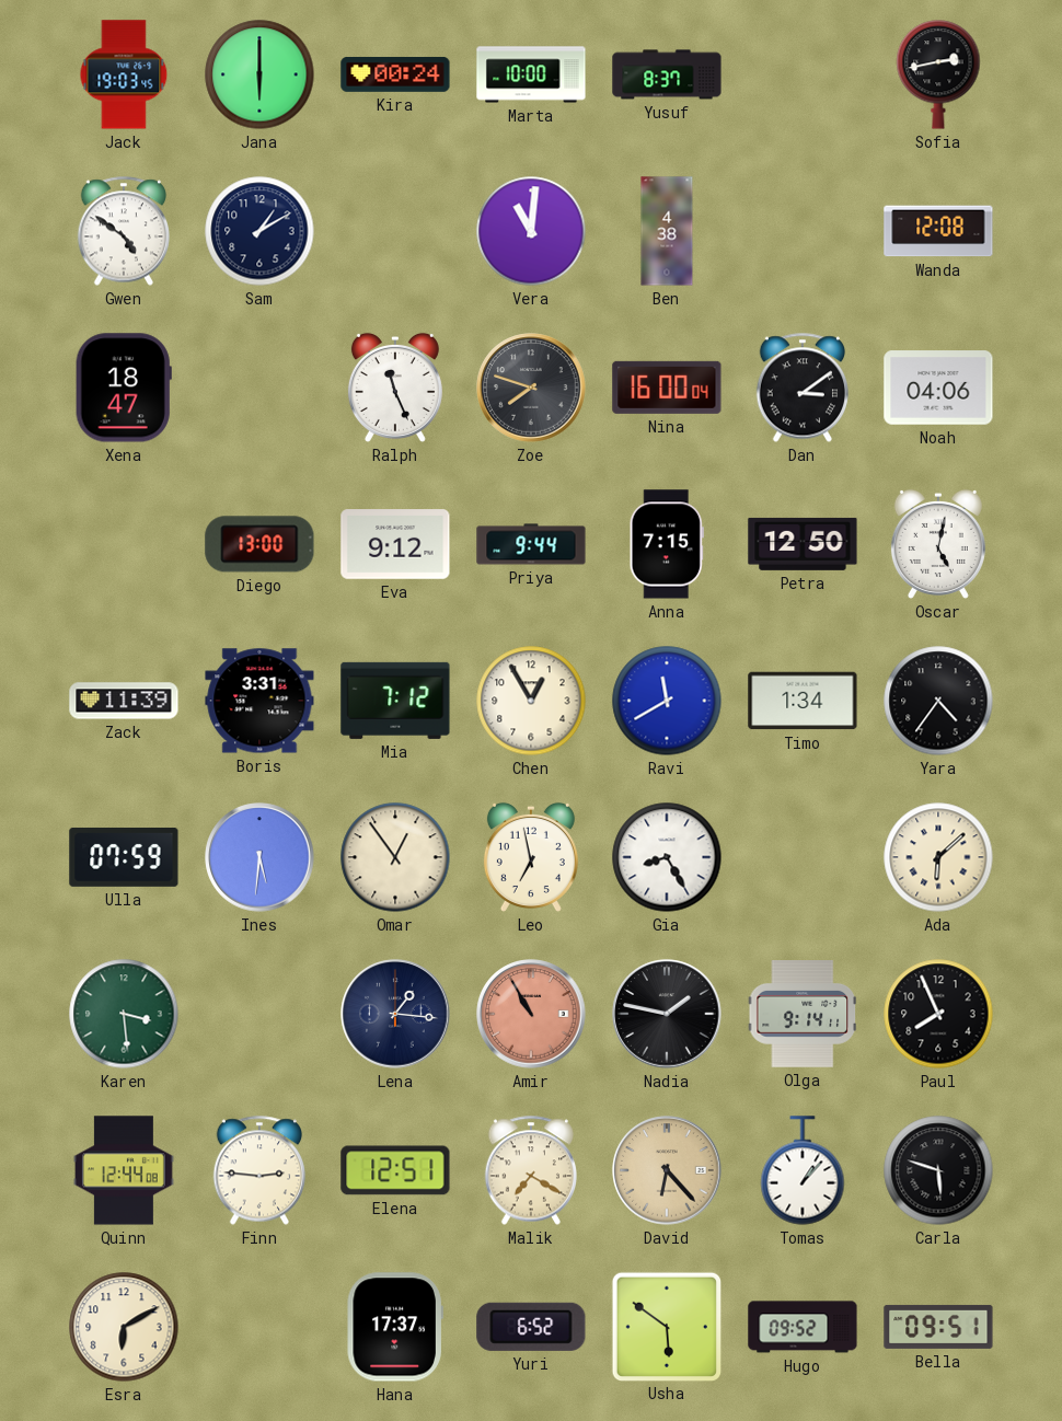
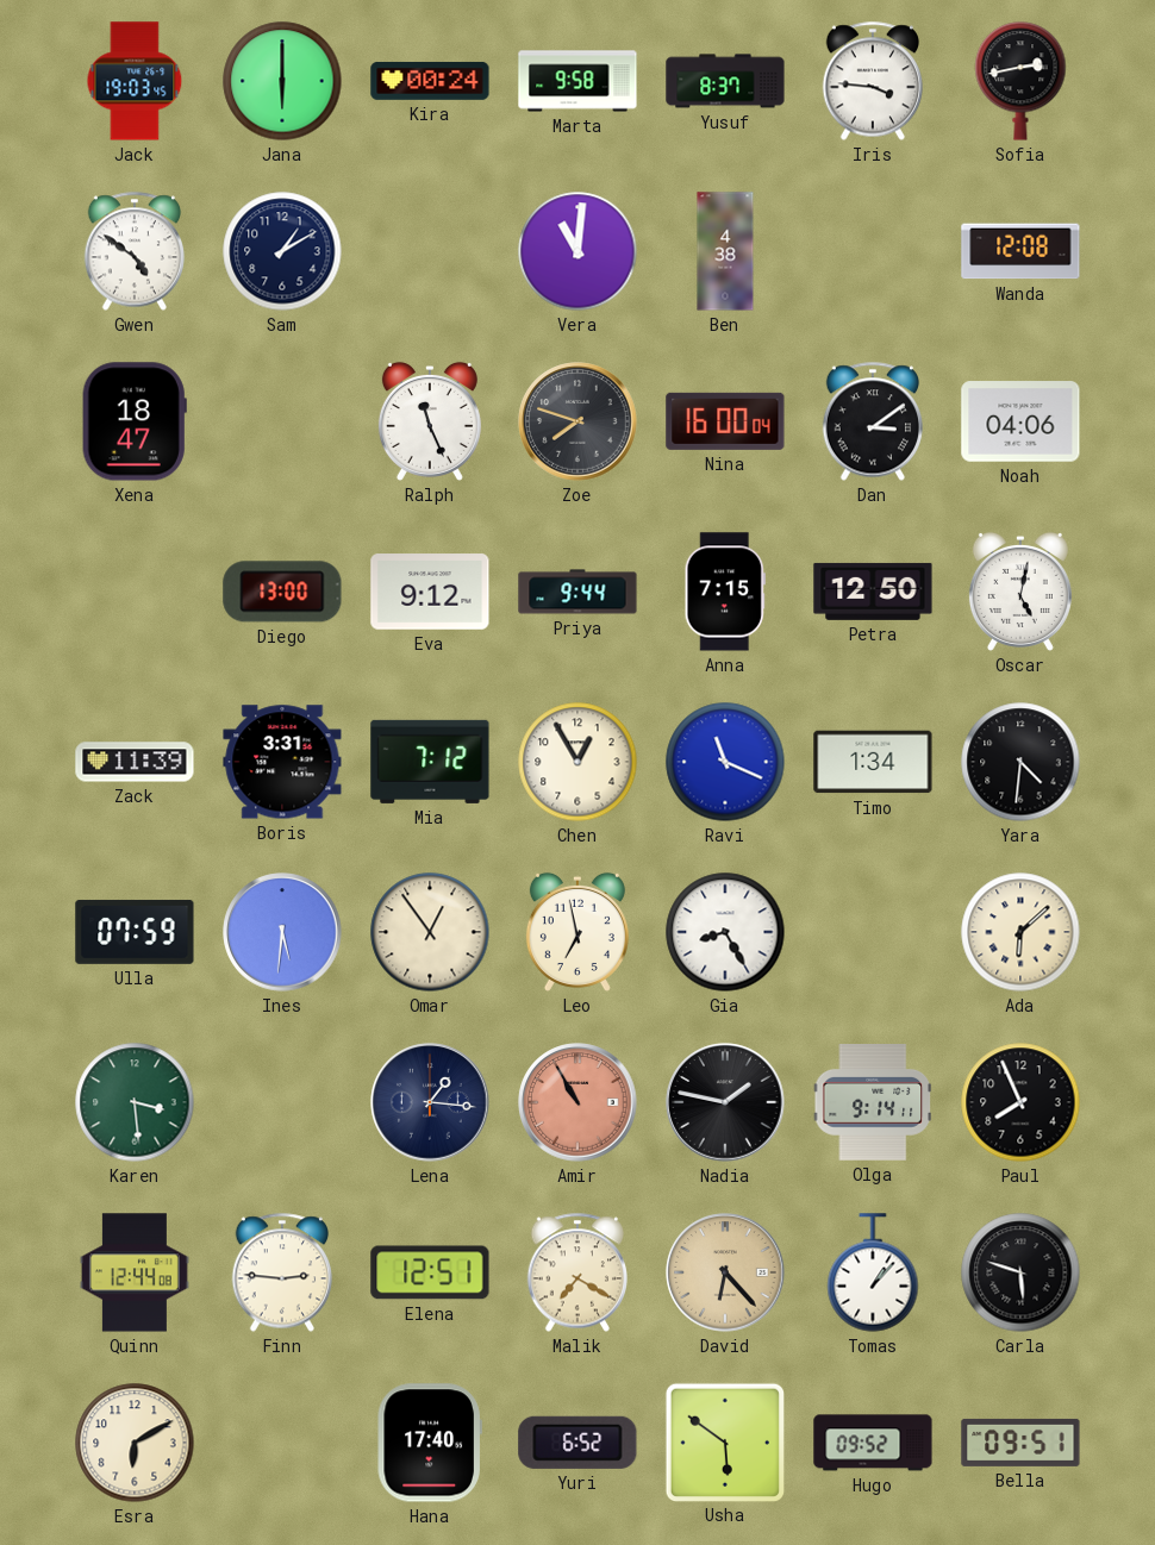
Marta: 10:00 -> 9:58
Iris: none -> 3:46
Ravi: 11:40 -> 11:19
Yara: 4:36 -> 4:31
Hana: 17:37 -> 17:40
